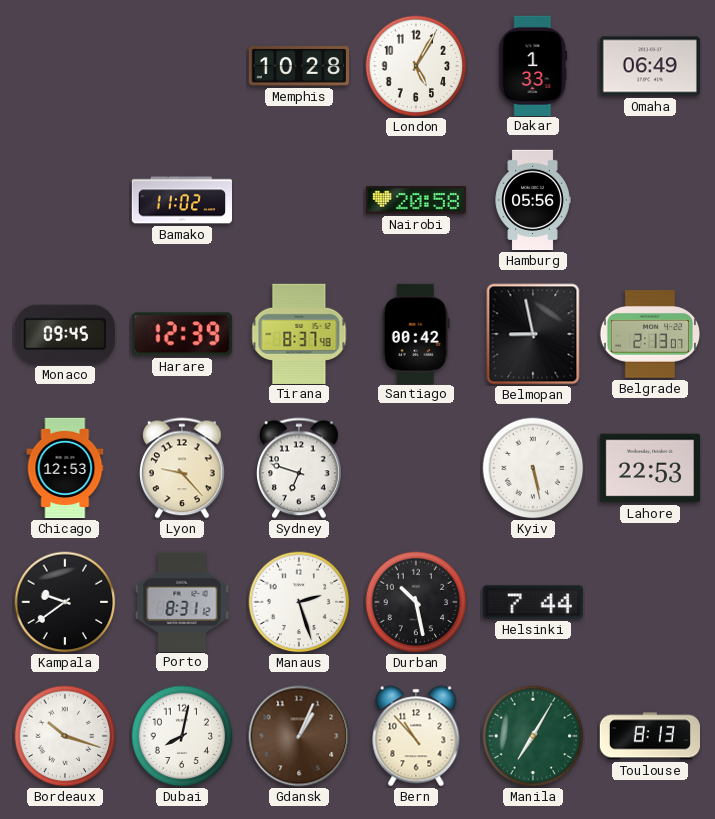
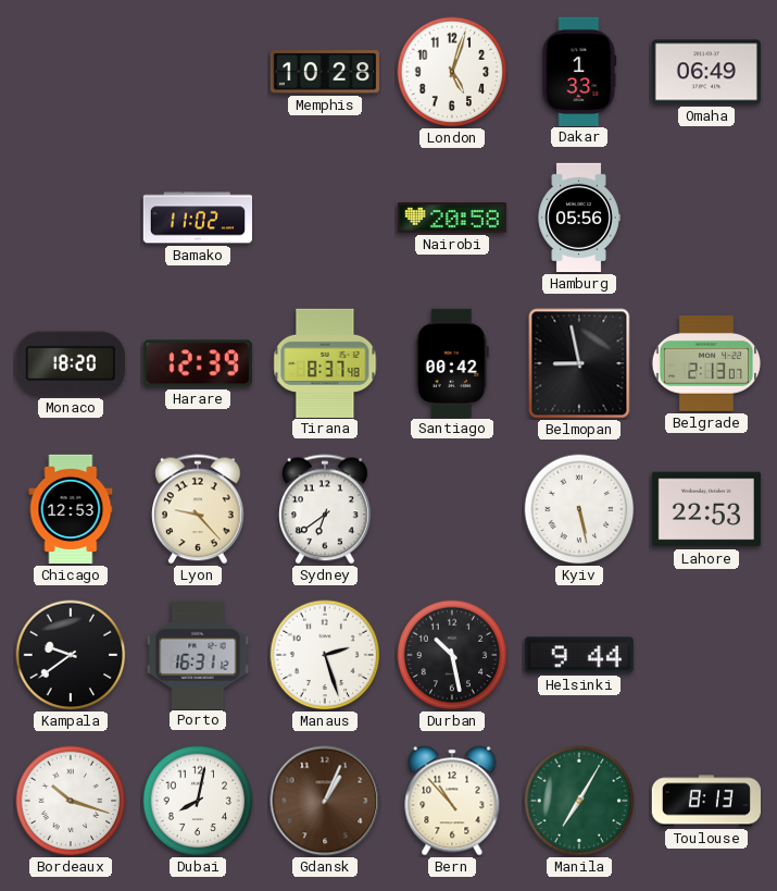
London: 5:05 -> 5:03
Monaco: 09:45 -> 18:20
Sydney: 6:48 -> 6:39
Porto: 8:31 -> 16:31
Helsinki: 7:44 -> 9:44
